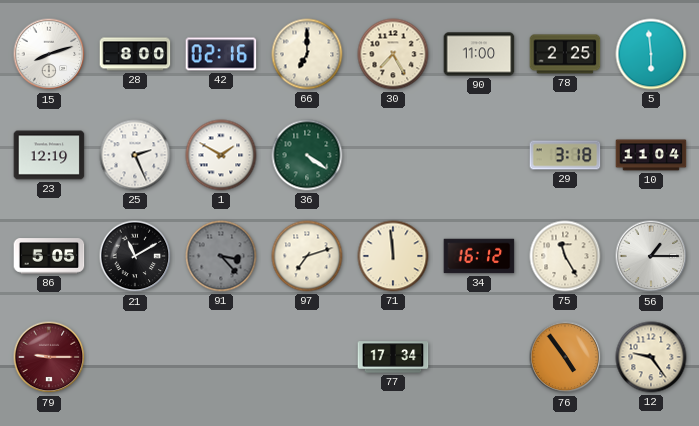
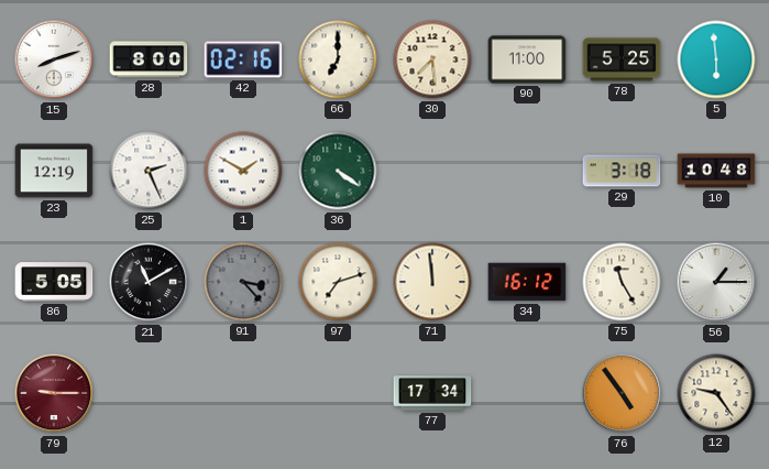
30: 7:25 -> 7:29
78: 2:25 -> 5:25
10: 11:04 -> 10:48
